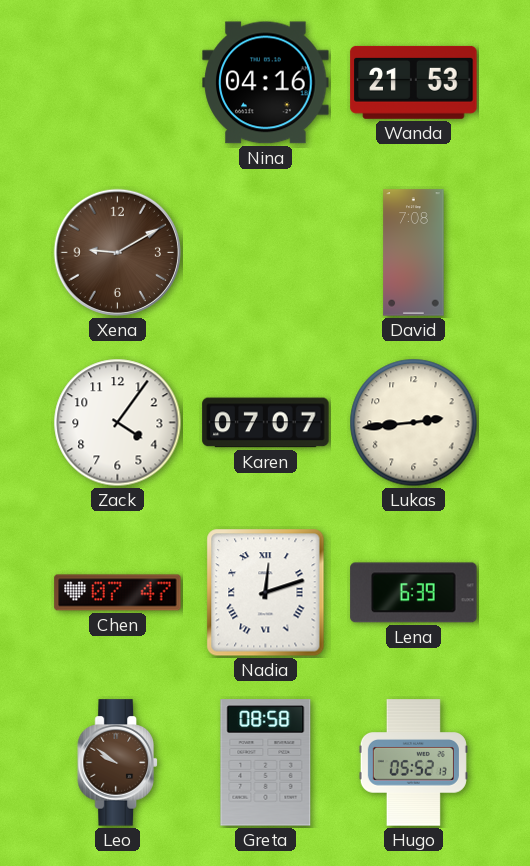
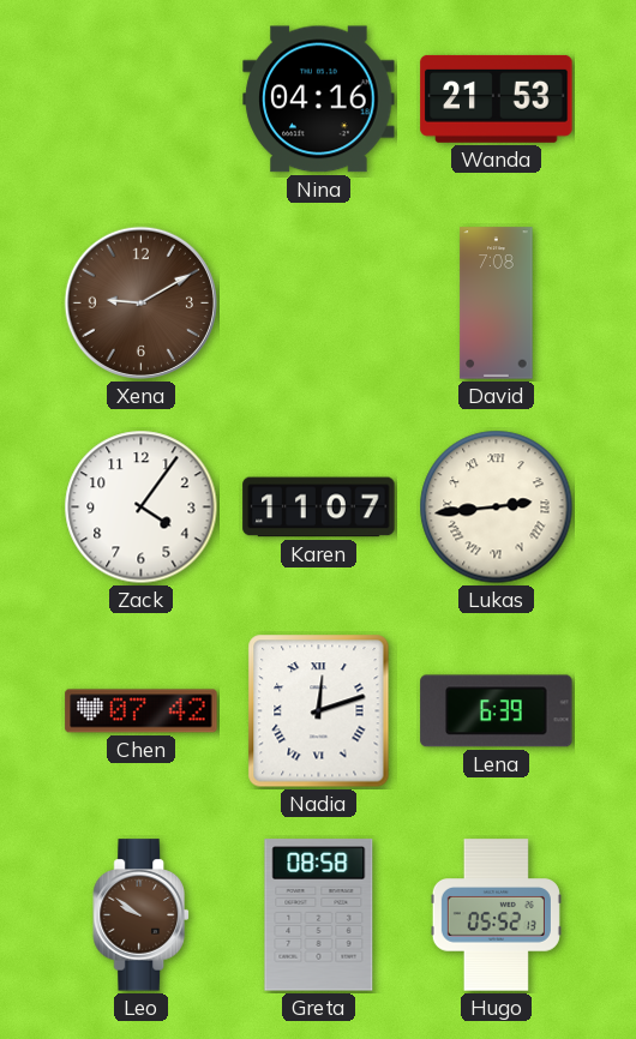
Karen: 07:07 -> 11:07
Lukas numerals: Arabic -> Roman
Chen: 07:47 -> 07:42
